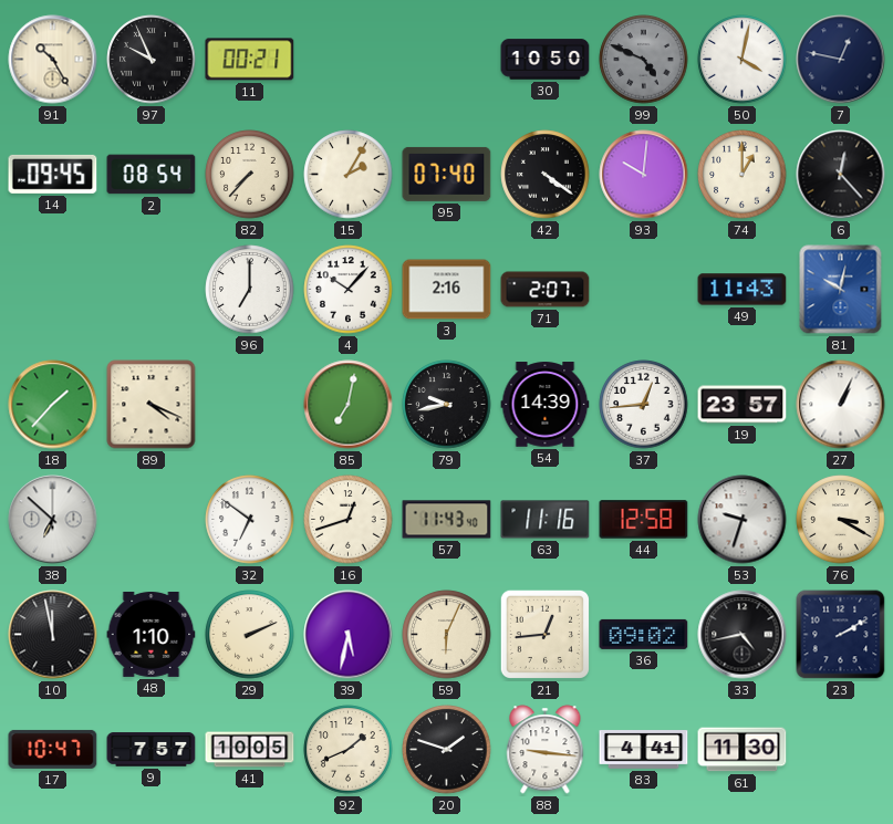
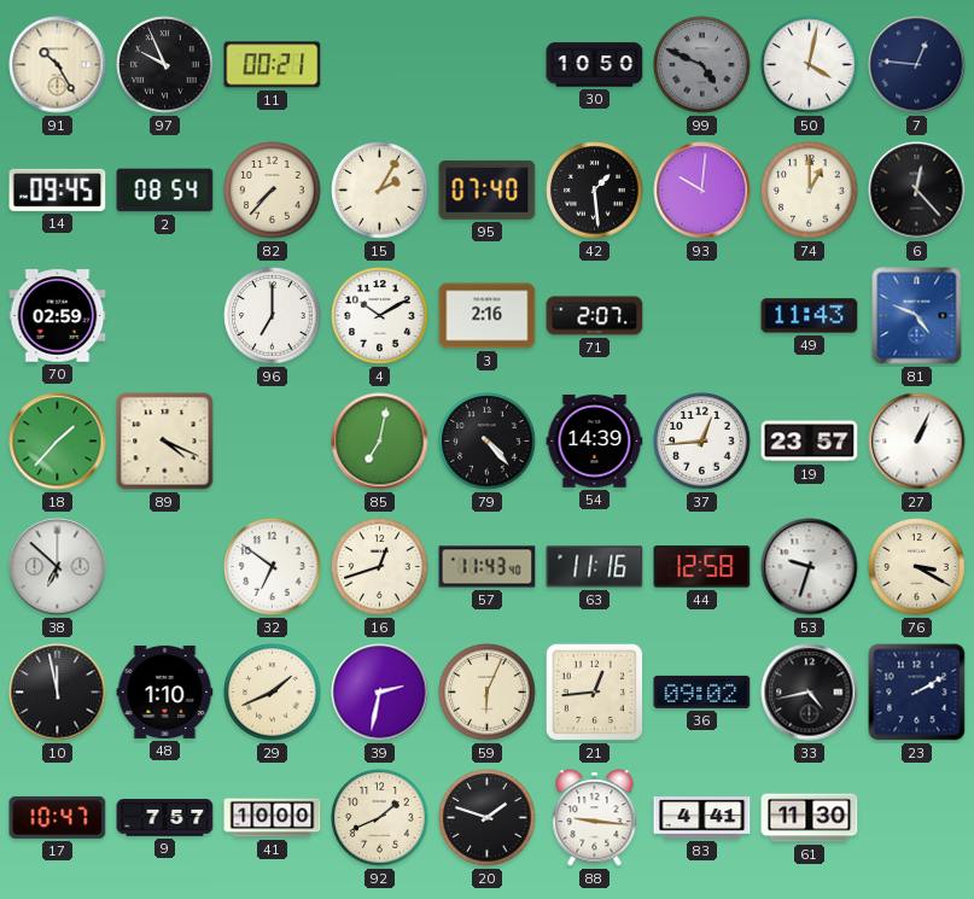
7: 12:47 -> 12:46
42: 4:21 -> 1:29
70: none -> 02:59
4: 10:07 -> 10:10
81: 10:02 -> 4:49
79: 9:43 -> 4:23
29: 2:11 -> 1:41
39: 5:32 -> 2:32
41: 10:05 -> 10:00
